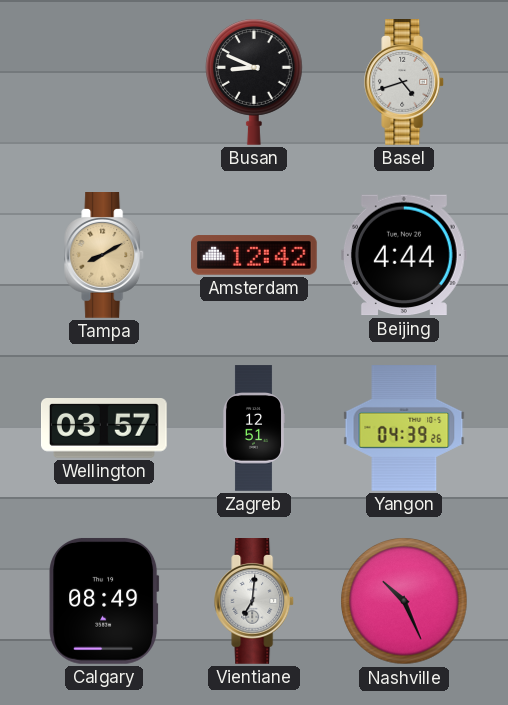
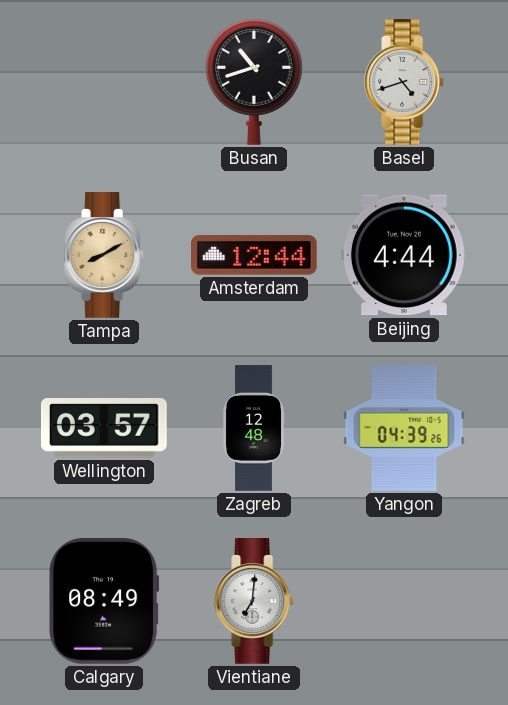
Busan: 8:49 -> 10:42
Amsterdam: 12:42 -> 12:44
Zagreb: 12:51 -> 12:48
Nashville: 10:26 -> none
